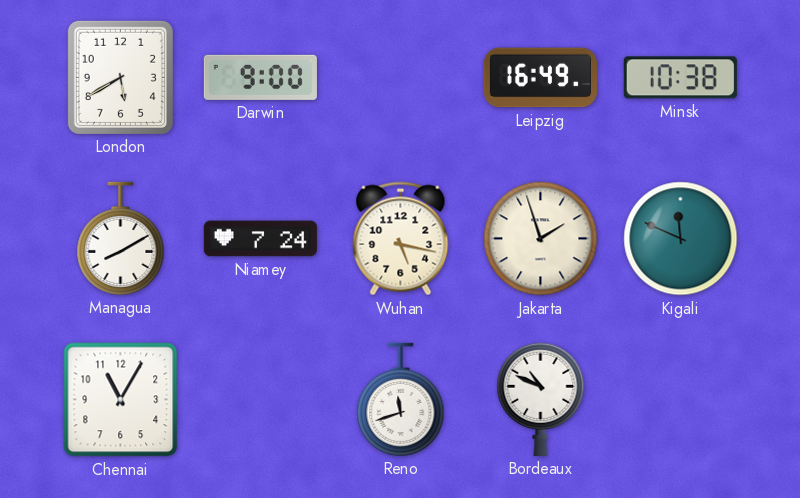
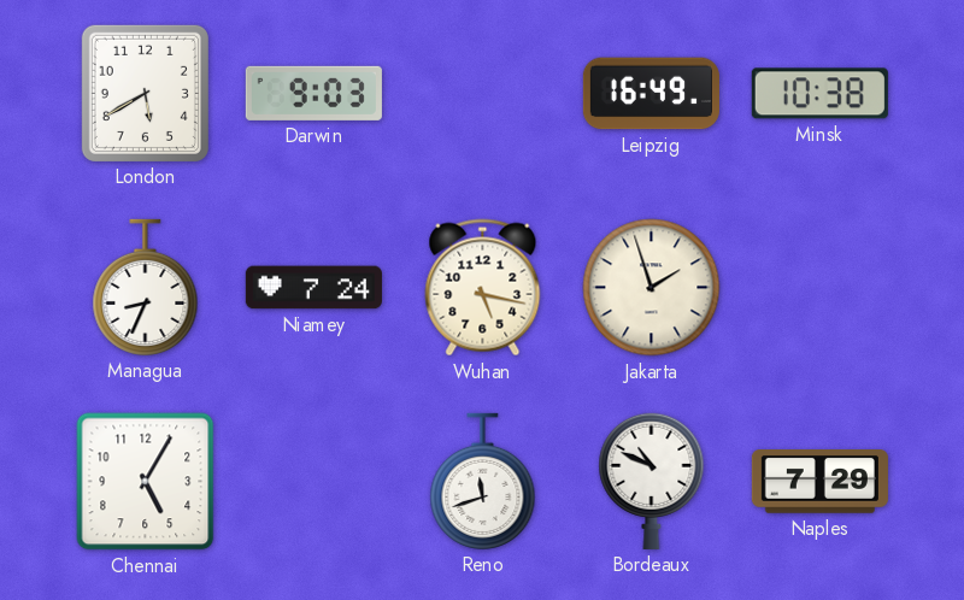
Darwin: 9:00 -> 9:03
Managua: 8:10 -> 8:34
Kigali: 11:49 -> none
Chennai: 11:05 -> 5:05
Naples: none -> 7:29
